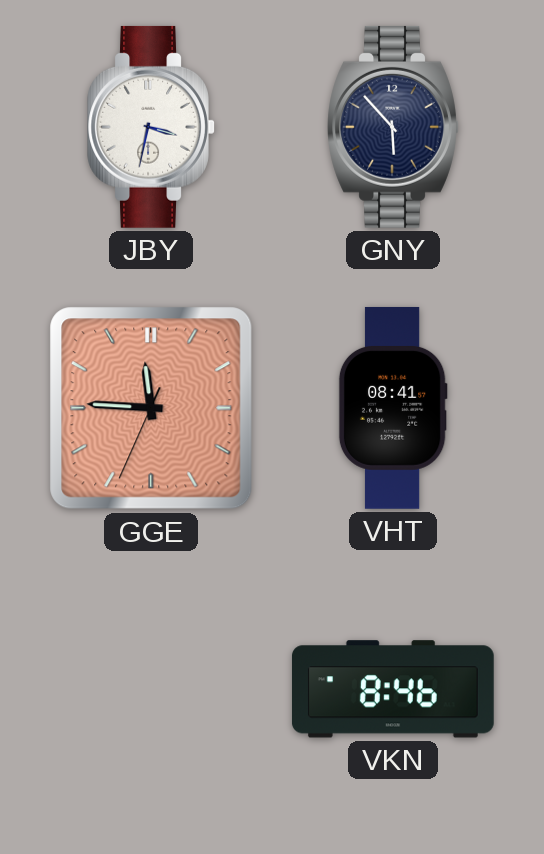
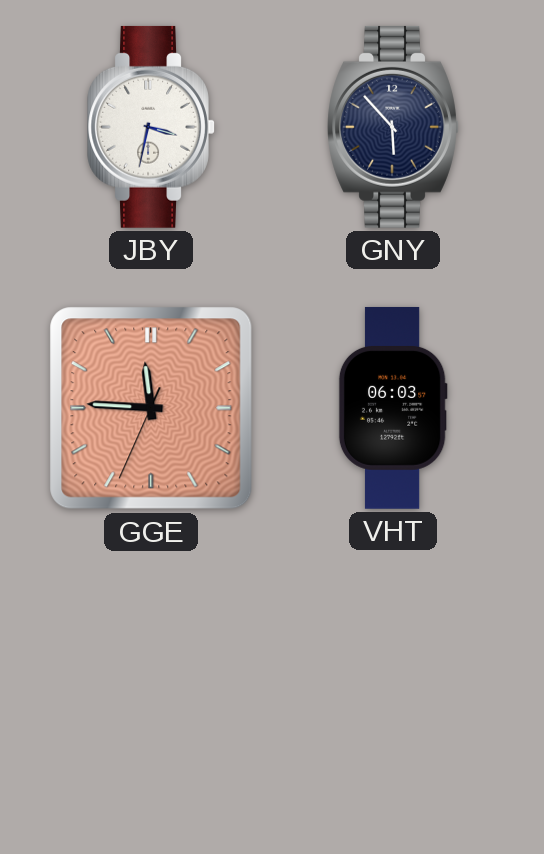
VHT: 08:41 -> 06:03
VKN: 8:46 -> none
